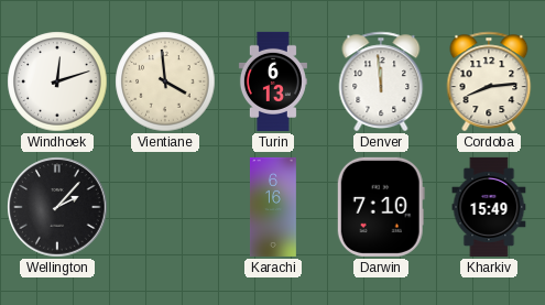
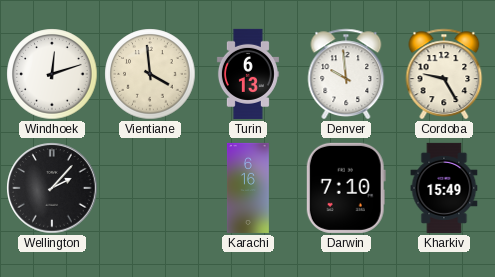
Denver: 11:59 -> 9:59
Cordoba: 8:14 -> 9:25
